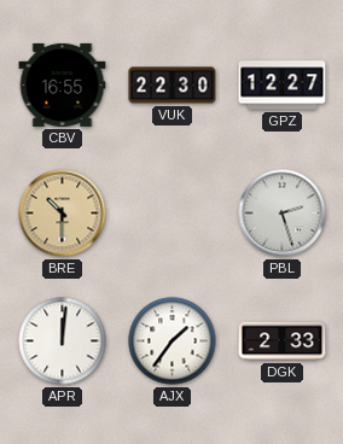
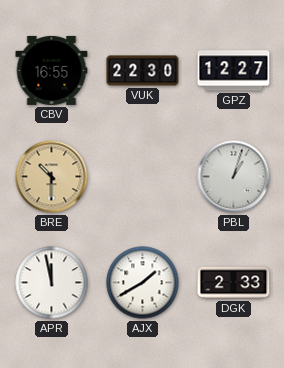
PBL: 2:27 -> 1:03
APR: 12:01 -> 11:58
AJX: 1:36 -> 1:40
